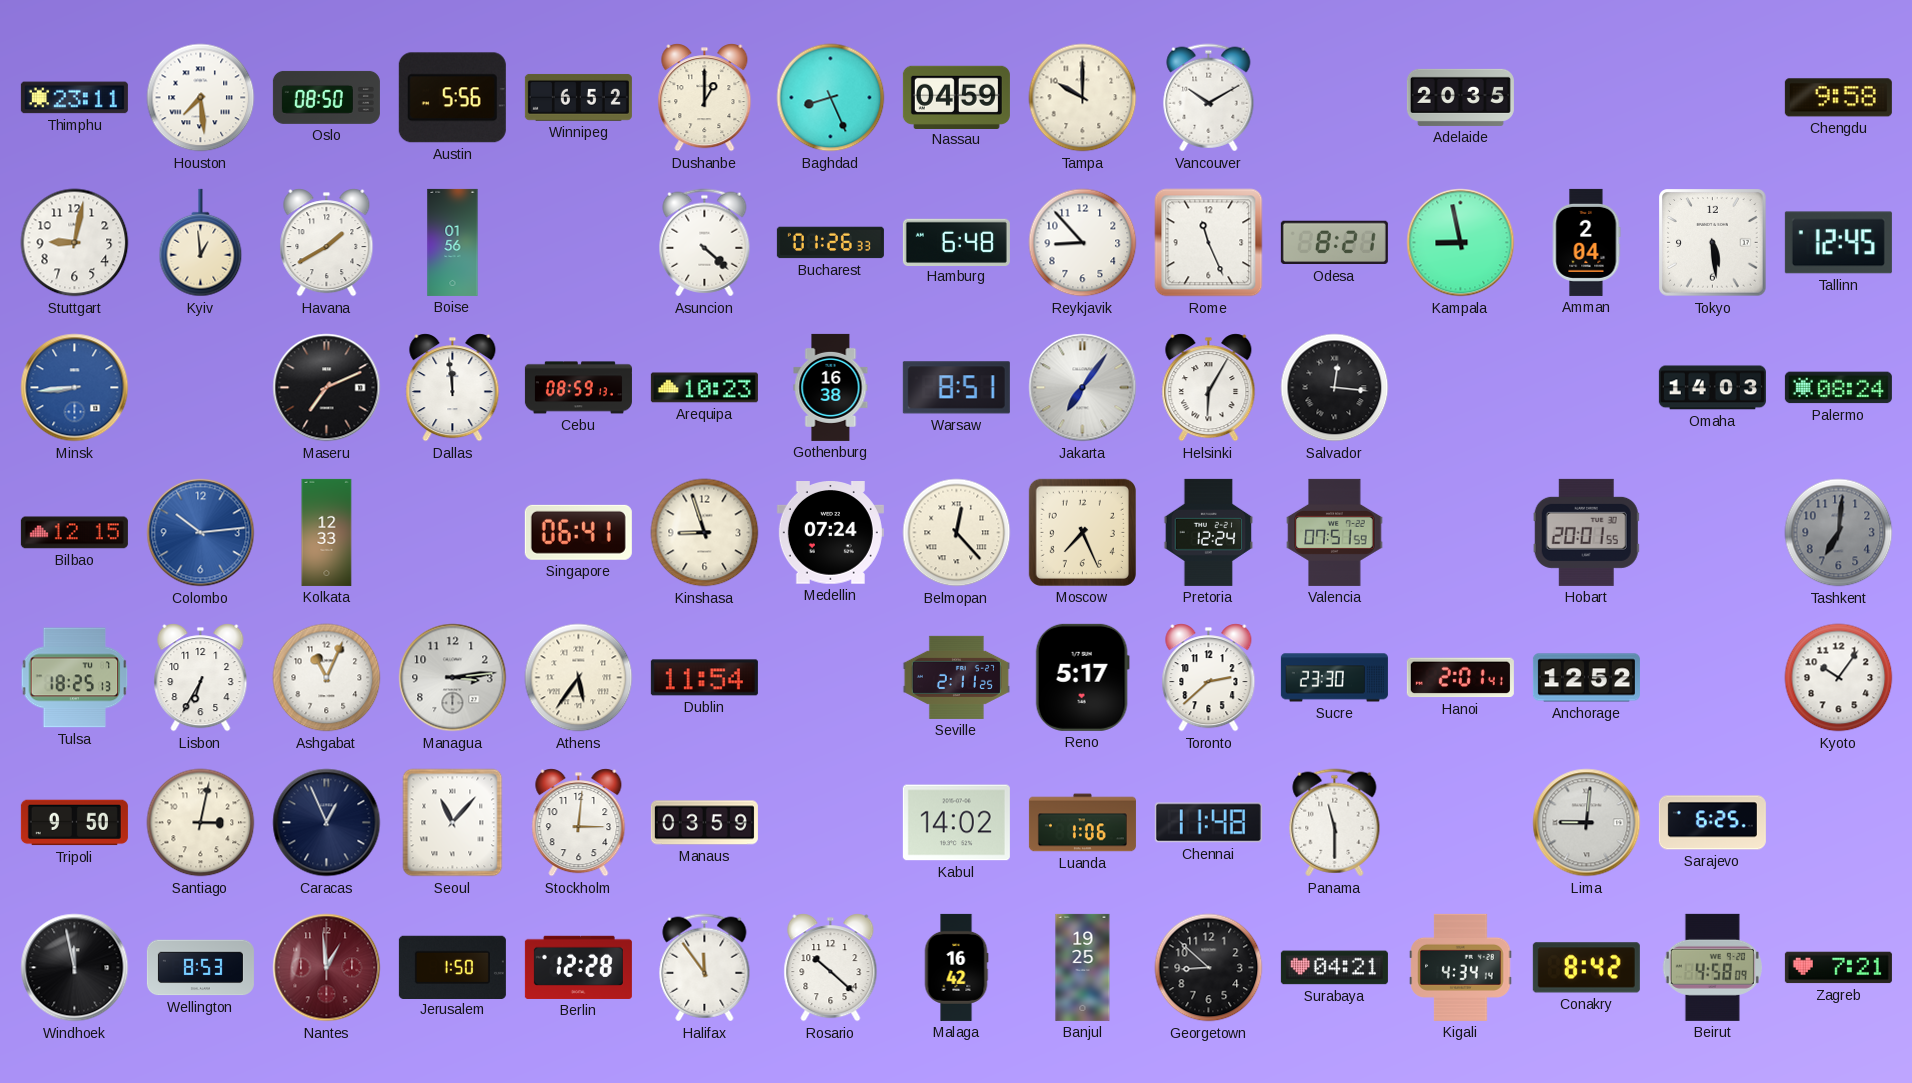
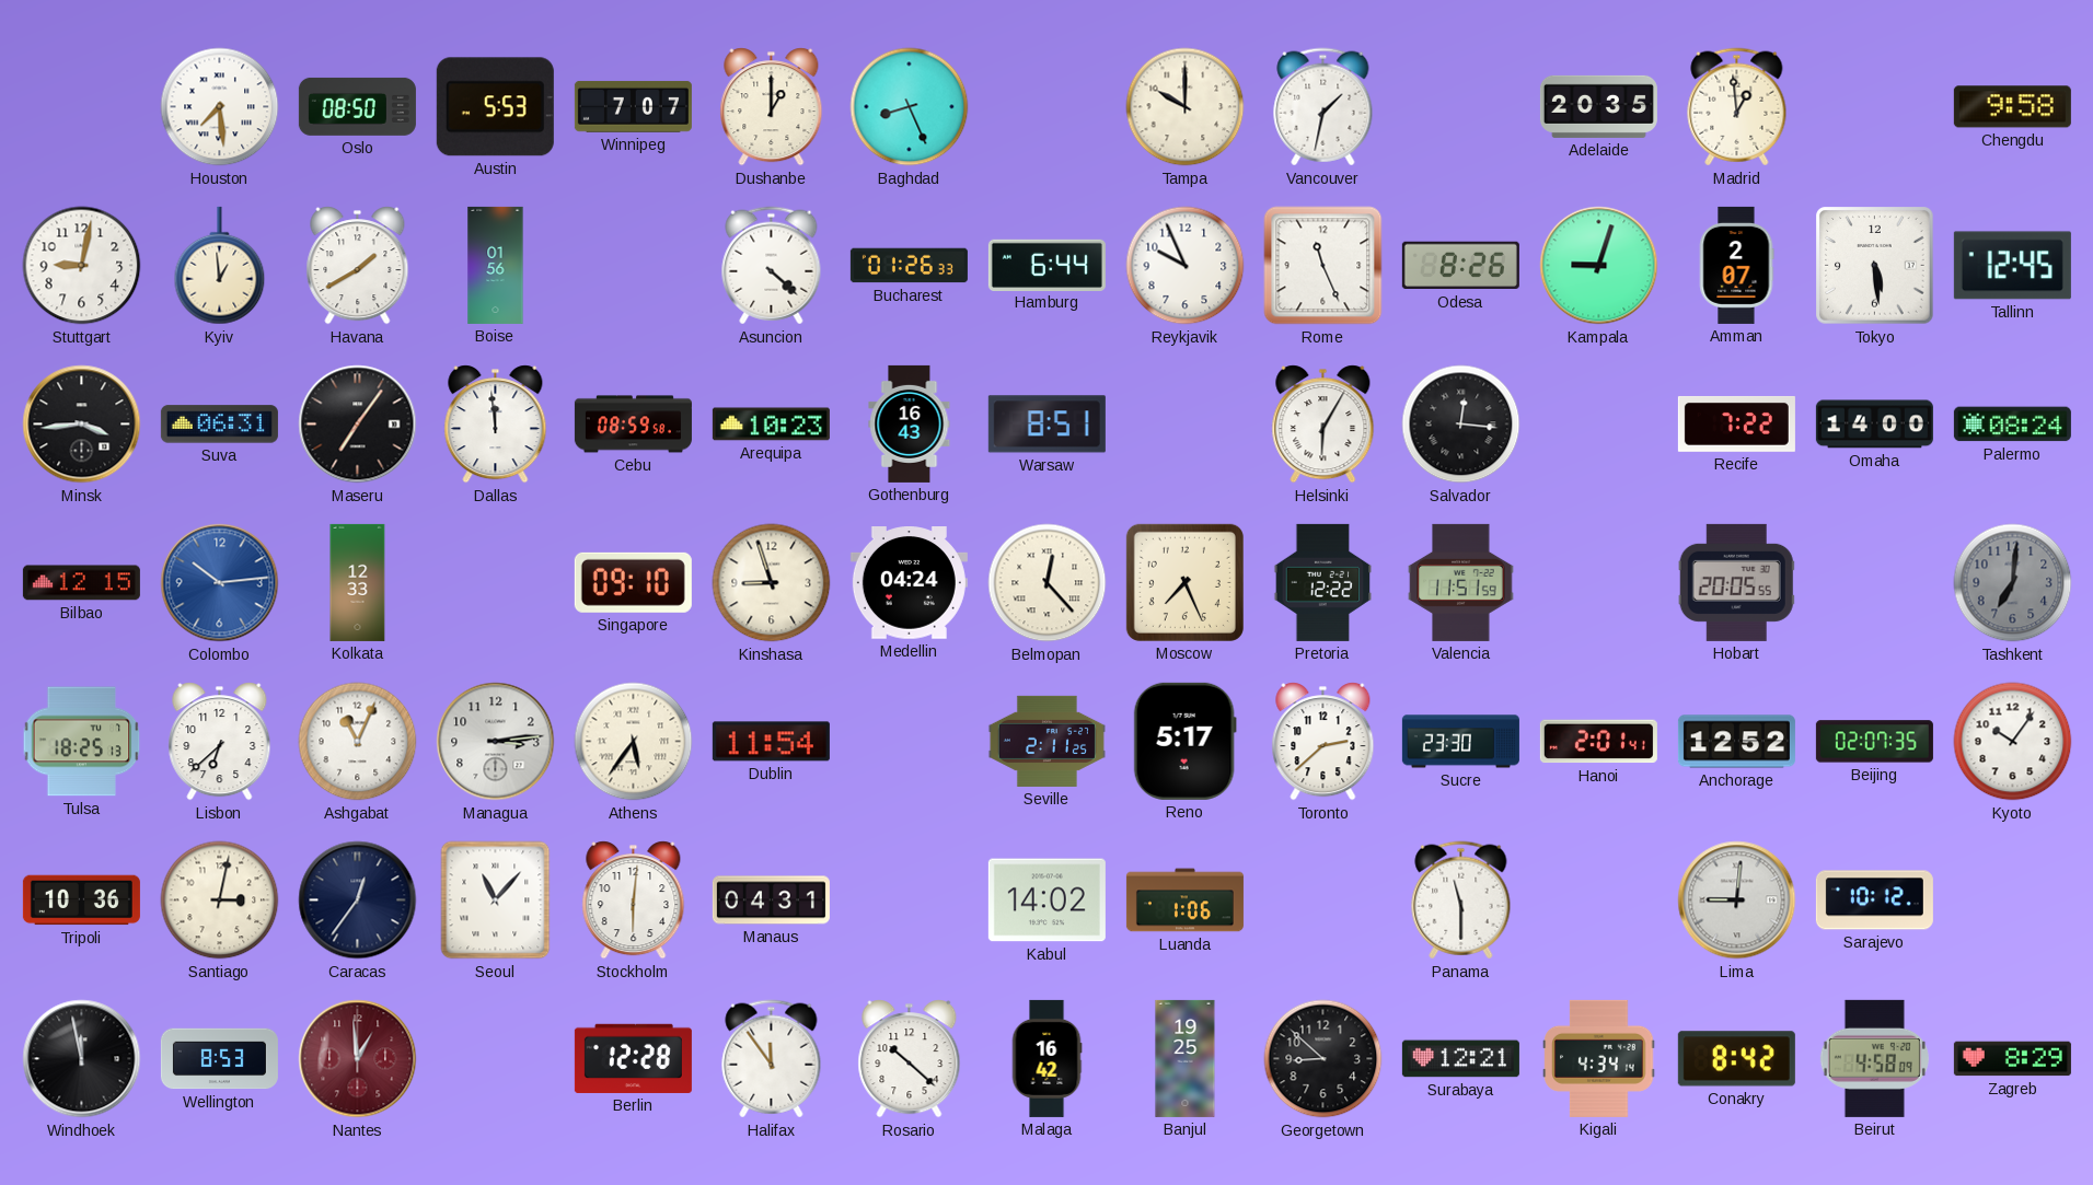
Thimphu: 23:11 -> none
Austin: 5:56 -> 5:53
Winnipeg: 6:52 -> 7:07
Nassau: 04:59 -> none
Vancouver: 10:10 -> 1:32
Madrid: none -> 12:59
Hamburg: 6:48 -> 6:44
Reykjavik: 8:53 -> 9:56
Odesa: 8:21 -> 8:26
Kampala: 8:58 -> 9:03
Amman: 2:04 -> 2:07
Minsk: 8:44 -> 3:44
Minsk dial: blue -> black
Suva: none -> 06:31
Maseru: 7:11 -> 7:06
Cebu: 08:59:13 -> 08:59:58
Gothenburg: 16:38 -> 16:43
Jakarta: 7:06 -> none
Recife: none -> 7:22
Omaha: 14:03 -> 14:00
Singapore: 06:41 -> 09:10
Medellin: 07:24 -> 04:24
Pretoria: 12:24 -> 12:22
Valencia: 07:51 -> 11:51
Hobart: 20:01 -> 20:05
Lisbon: 6:35 -> 6:38
Beijing: none -> 02:07
Tripoli: 9:50 -> 10:36
Caracas: 12:56 -> 12:36
Stockholm: 3:01 -> 6:01
Manaus: 03:59 -> 04:31
Chennai: 11:48 -> none
Sarajevo: 6:25 -> 10:12
Jerusalem: 1:50 -> none
Surabaya: 04:21 -> 12:21
Zagreb: 7:21 -> 8:29
